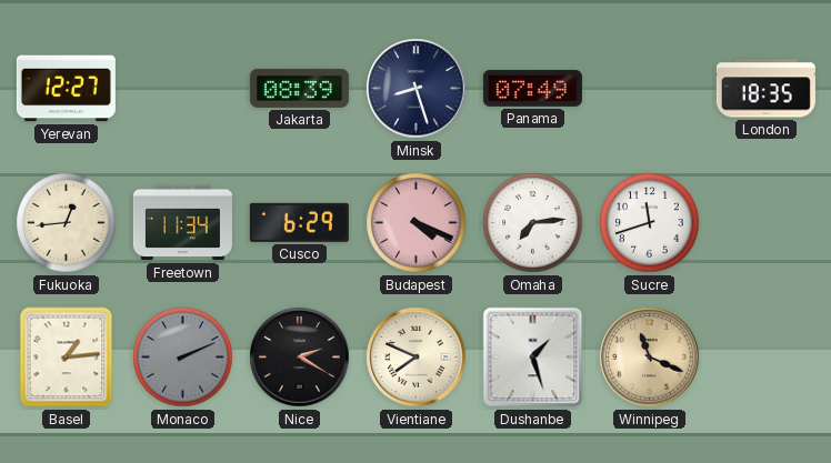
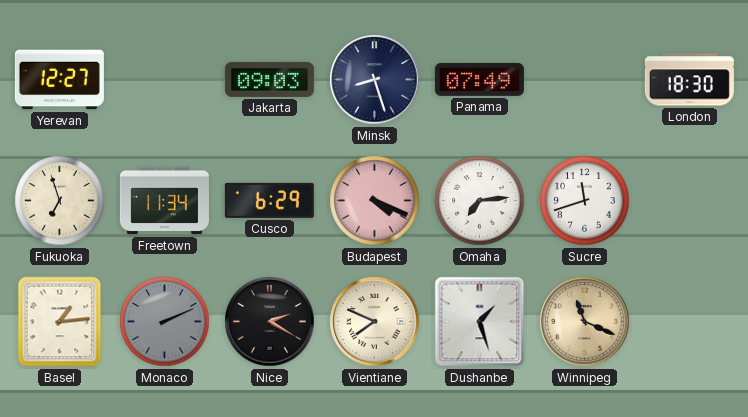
Jakarta: 08:39 -> 09:03
London: 18:35 -> 18:30
Fukuoka: 12:44 -> 6:57
